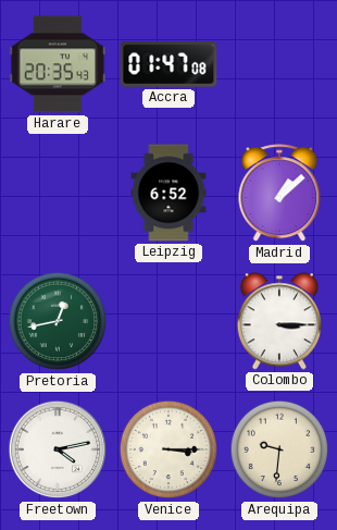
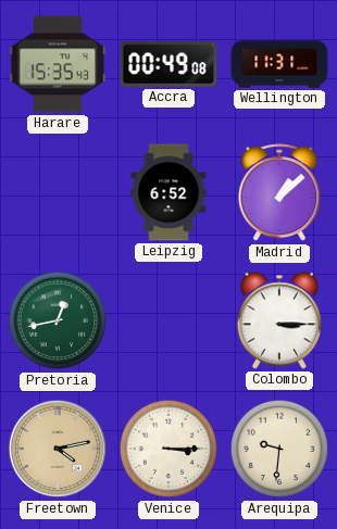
Harare: 20:35 -> 15:35
Accra: 01:47 -> 00:49
Wellington: none -> 11:31
Freetown dial: white -> champagne
